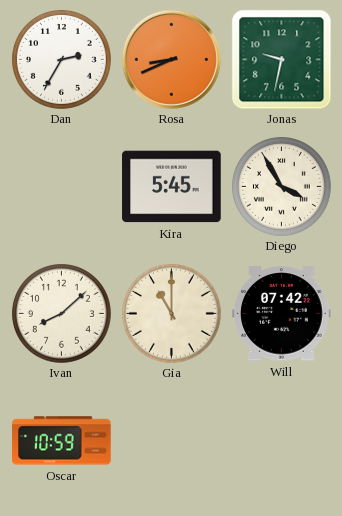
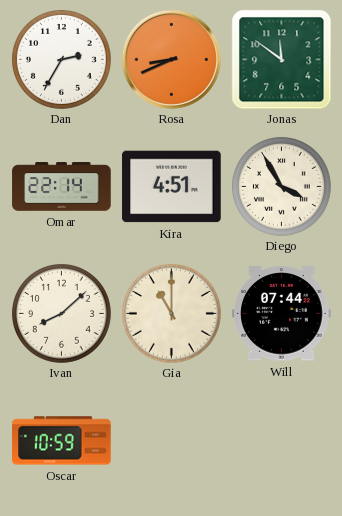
Jonas: 9:32 -> 11:51
Omar: none -> 22:14
Kira: 5:45 -> 4:51
Will: 07:42 -> 07:44
